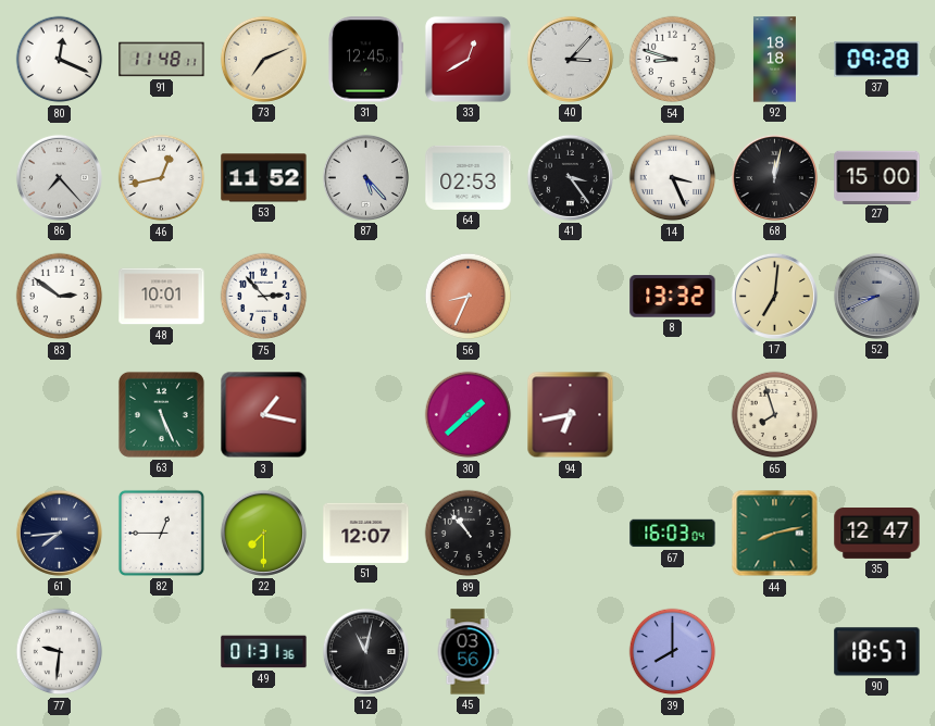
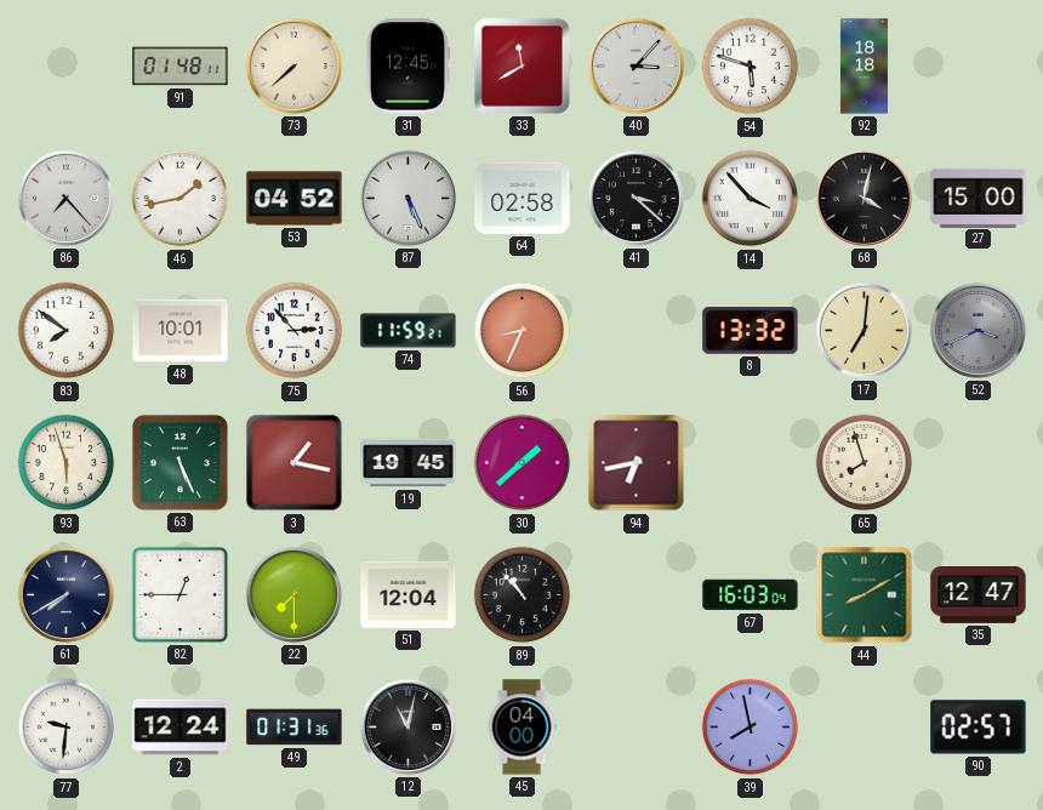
80: 12:19 -> none
91: 11:48 -> 01:48
73: 7:11 -> 7:38
33: 12:40 -> 11:40
54: 8:48 -> 5:48
37: 09:28 -> none
46: 12:43 -> 1:43
53: 11:52 -> 04:52
87: 5:23 -> 5:26
64: 02:53 -> 02:58
41: 3:24 -> 3:22
14: 3:26 -> 3:53
68: 12:02 -> 4:02
83: 2:51 -> 7:51
74: none -> 11:59
52: 8:41 -> 3:41
93: none -> 5:57
19: none -> 19:45
61: 7:44 -> 7:40
51: 12:07 -> 12:04
44: 8:13 -> 8:10
2: none -> 12:24
45: 03:56 -> 04:00
39: 8:00 -> 7:58
90: 18:57 -> 02:57
